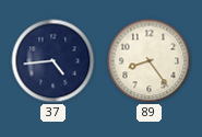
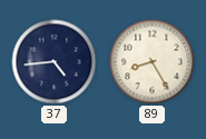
89: 8:24 -> 8:25
